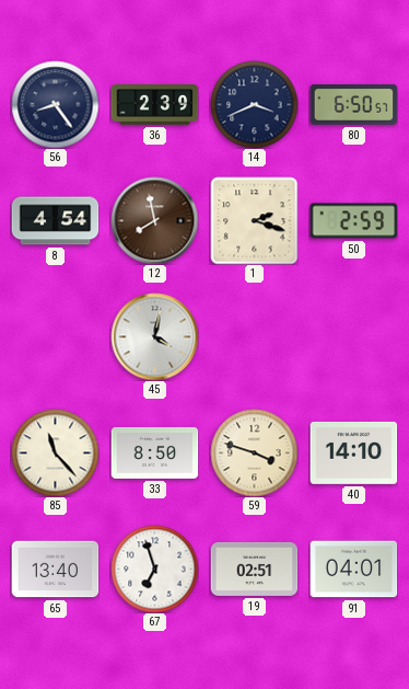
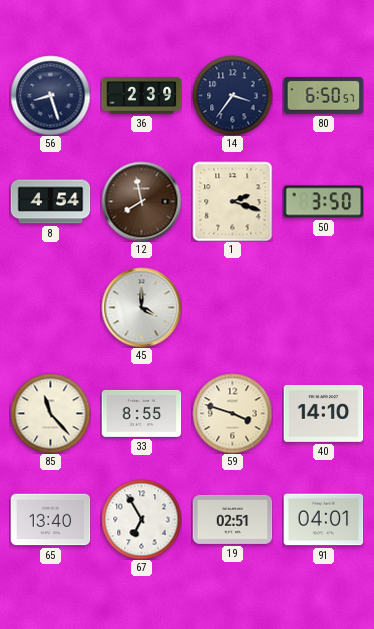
56: 8:24 -> 8:27
14: 3:41 -> 3:36
50: 2:59 -> 3:50
45: 4:02 -> 4:00
33: 8:50 -> 8:55
67: 6:57 -> 6:55
